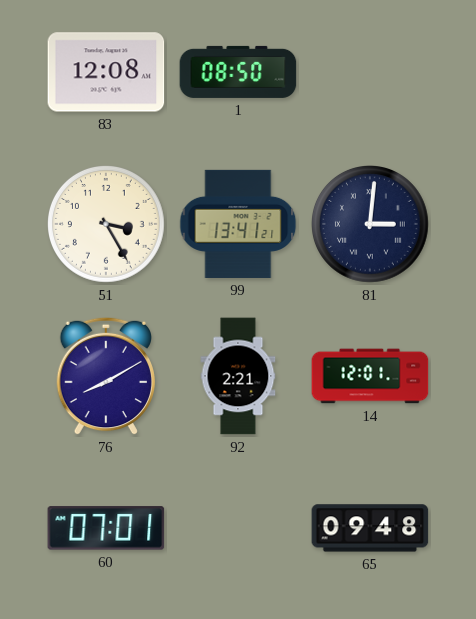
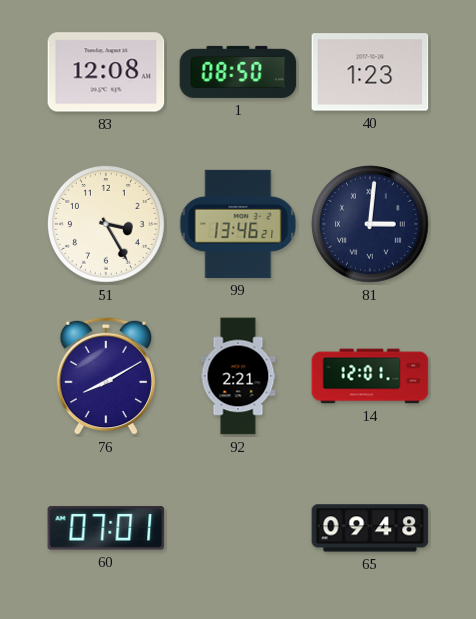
40: none -> 1:23
99: 13:41 -> 13:46
